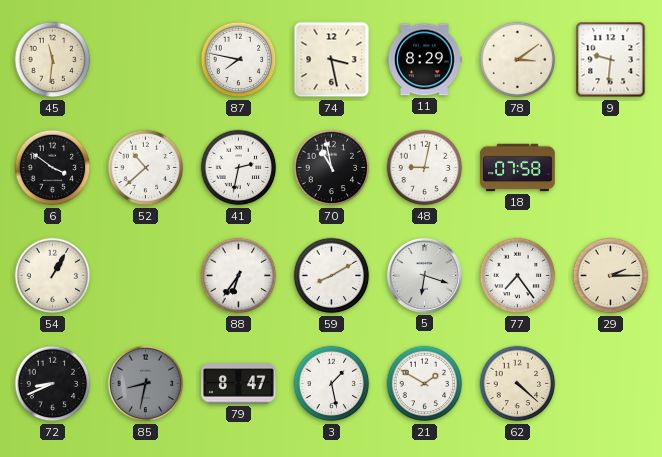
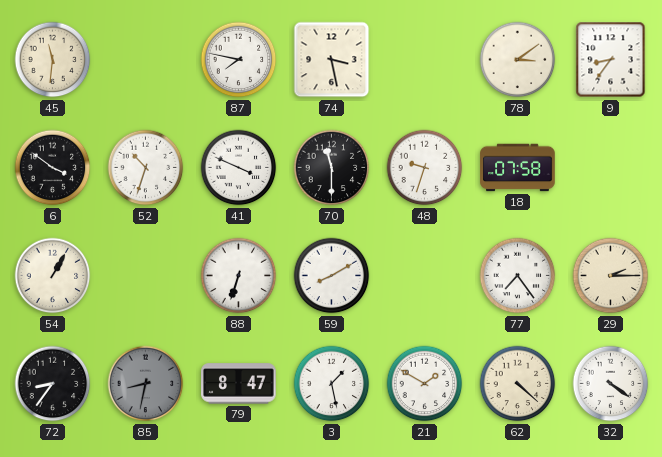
11: 8:29 -> none
9: 9:31 -> 8:36
52: 10:38 -> 10:33
41: 2:32 -> 3:49
70: 10:58 -> 11:30
48: 9:02 -> 9:33
88: 6:36 -> 6:33
5: 6:18 -> none
72: 8:41 -> 8:36
32: none -> 4:21
